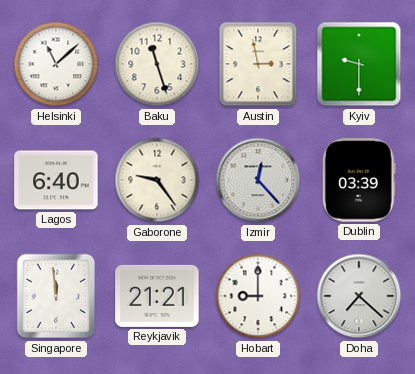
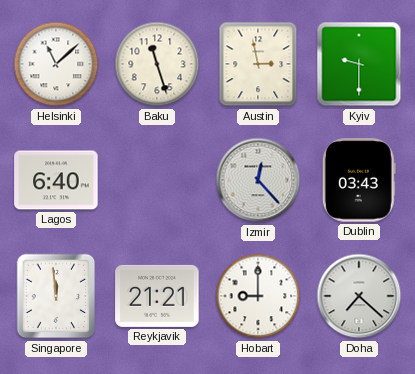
Gaborone: 9:24 -> none
Dublin: 03:39 -> 03:43
